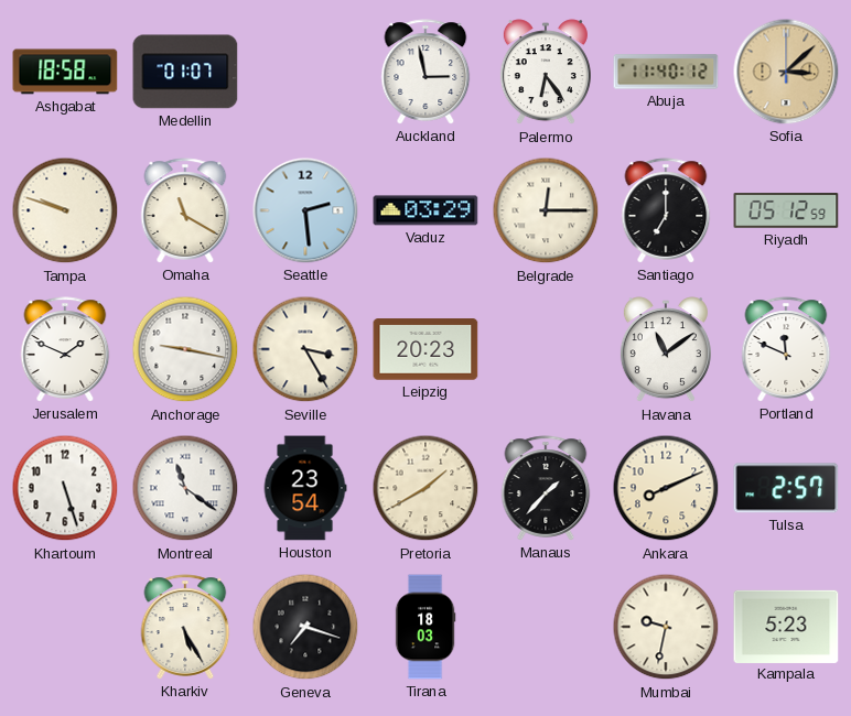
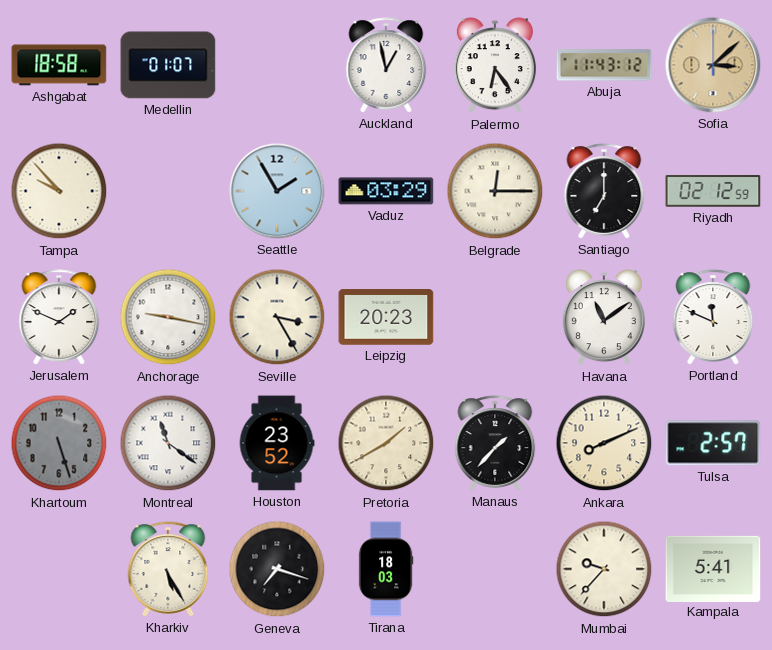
Auckland: 2:58 -> 12:58
Abuja: 11:40 -> 11:43
Tampa: 9:48 -> 9:53
Omaha: 11:20 -> none
Seattle: 2:29 -> 1:55
Riyadh: 05:12 -> 02:12
Khartoum dial: white -> grey
Houston: 23:54 -> 23:52
Mumbai: 9:32 -> 9:37
Kampala: 5:23 -> 5:41
